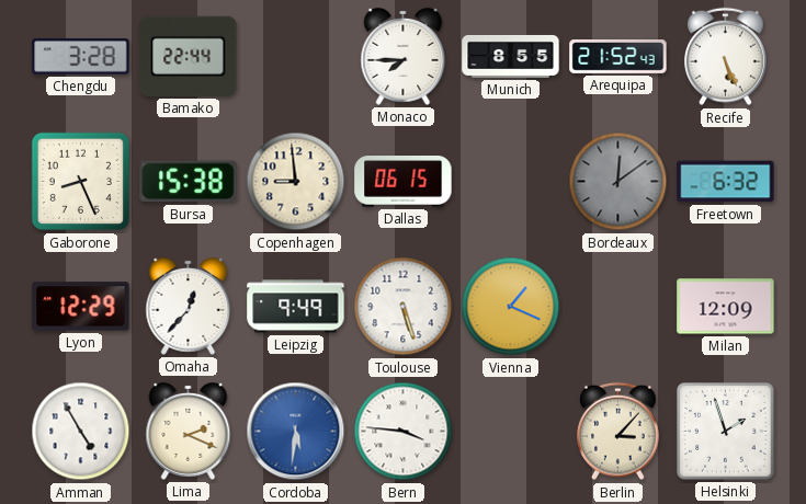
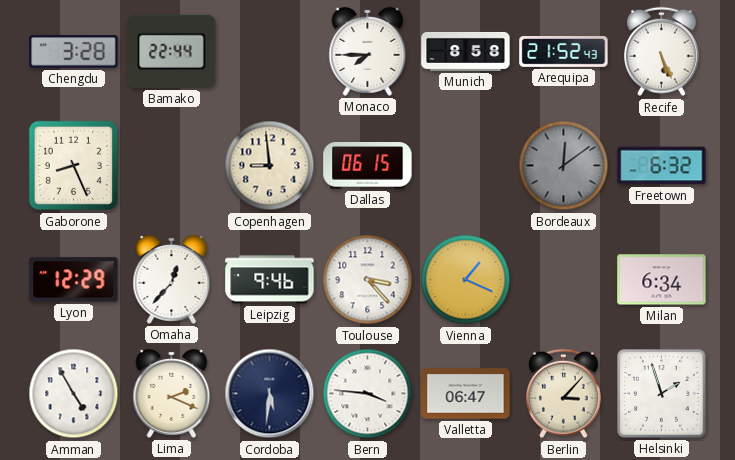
Munich: 8:55 -> 8:58
Bursa: 15:38 -> none
Leipzig: 9:49 -> 9:46
Toulouse: 5:27 -> 3:23
Milan: 12:09 -> 6:34
Cordoba dial: blue -> navy
Valletta: none -> 06:47
